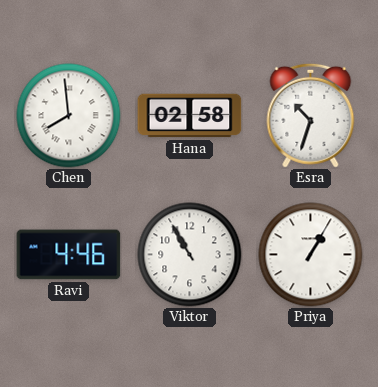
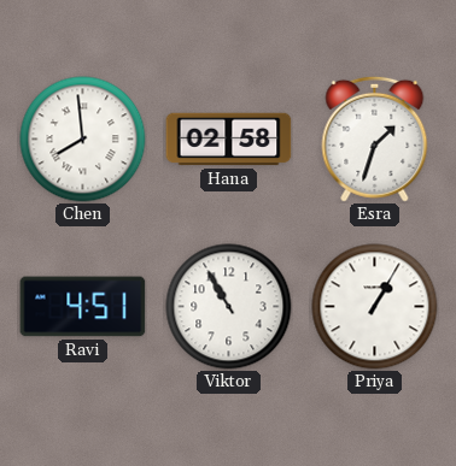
Esra: 10:33 -> 1:33
Ravi: 4:46 -> 4:51
